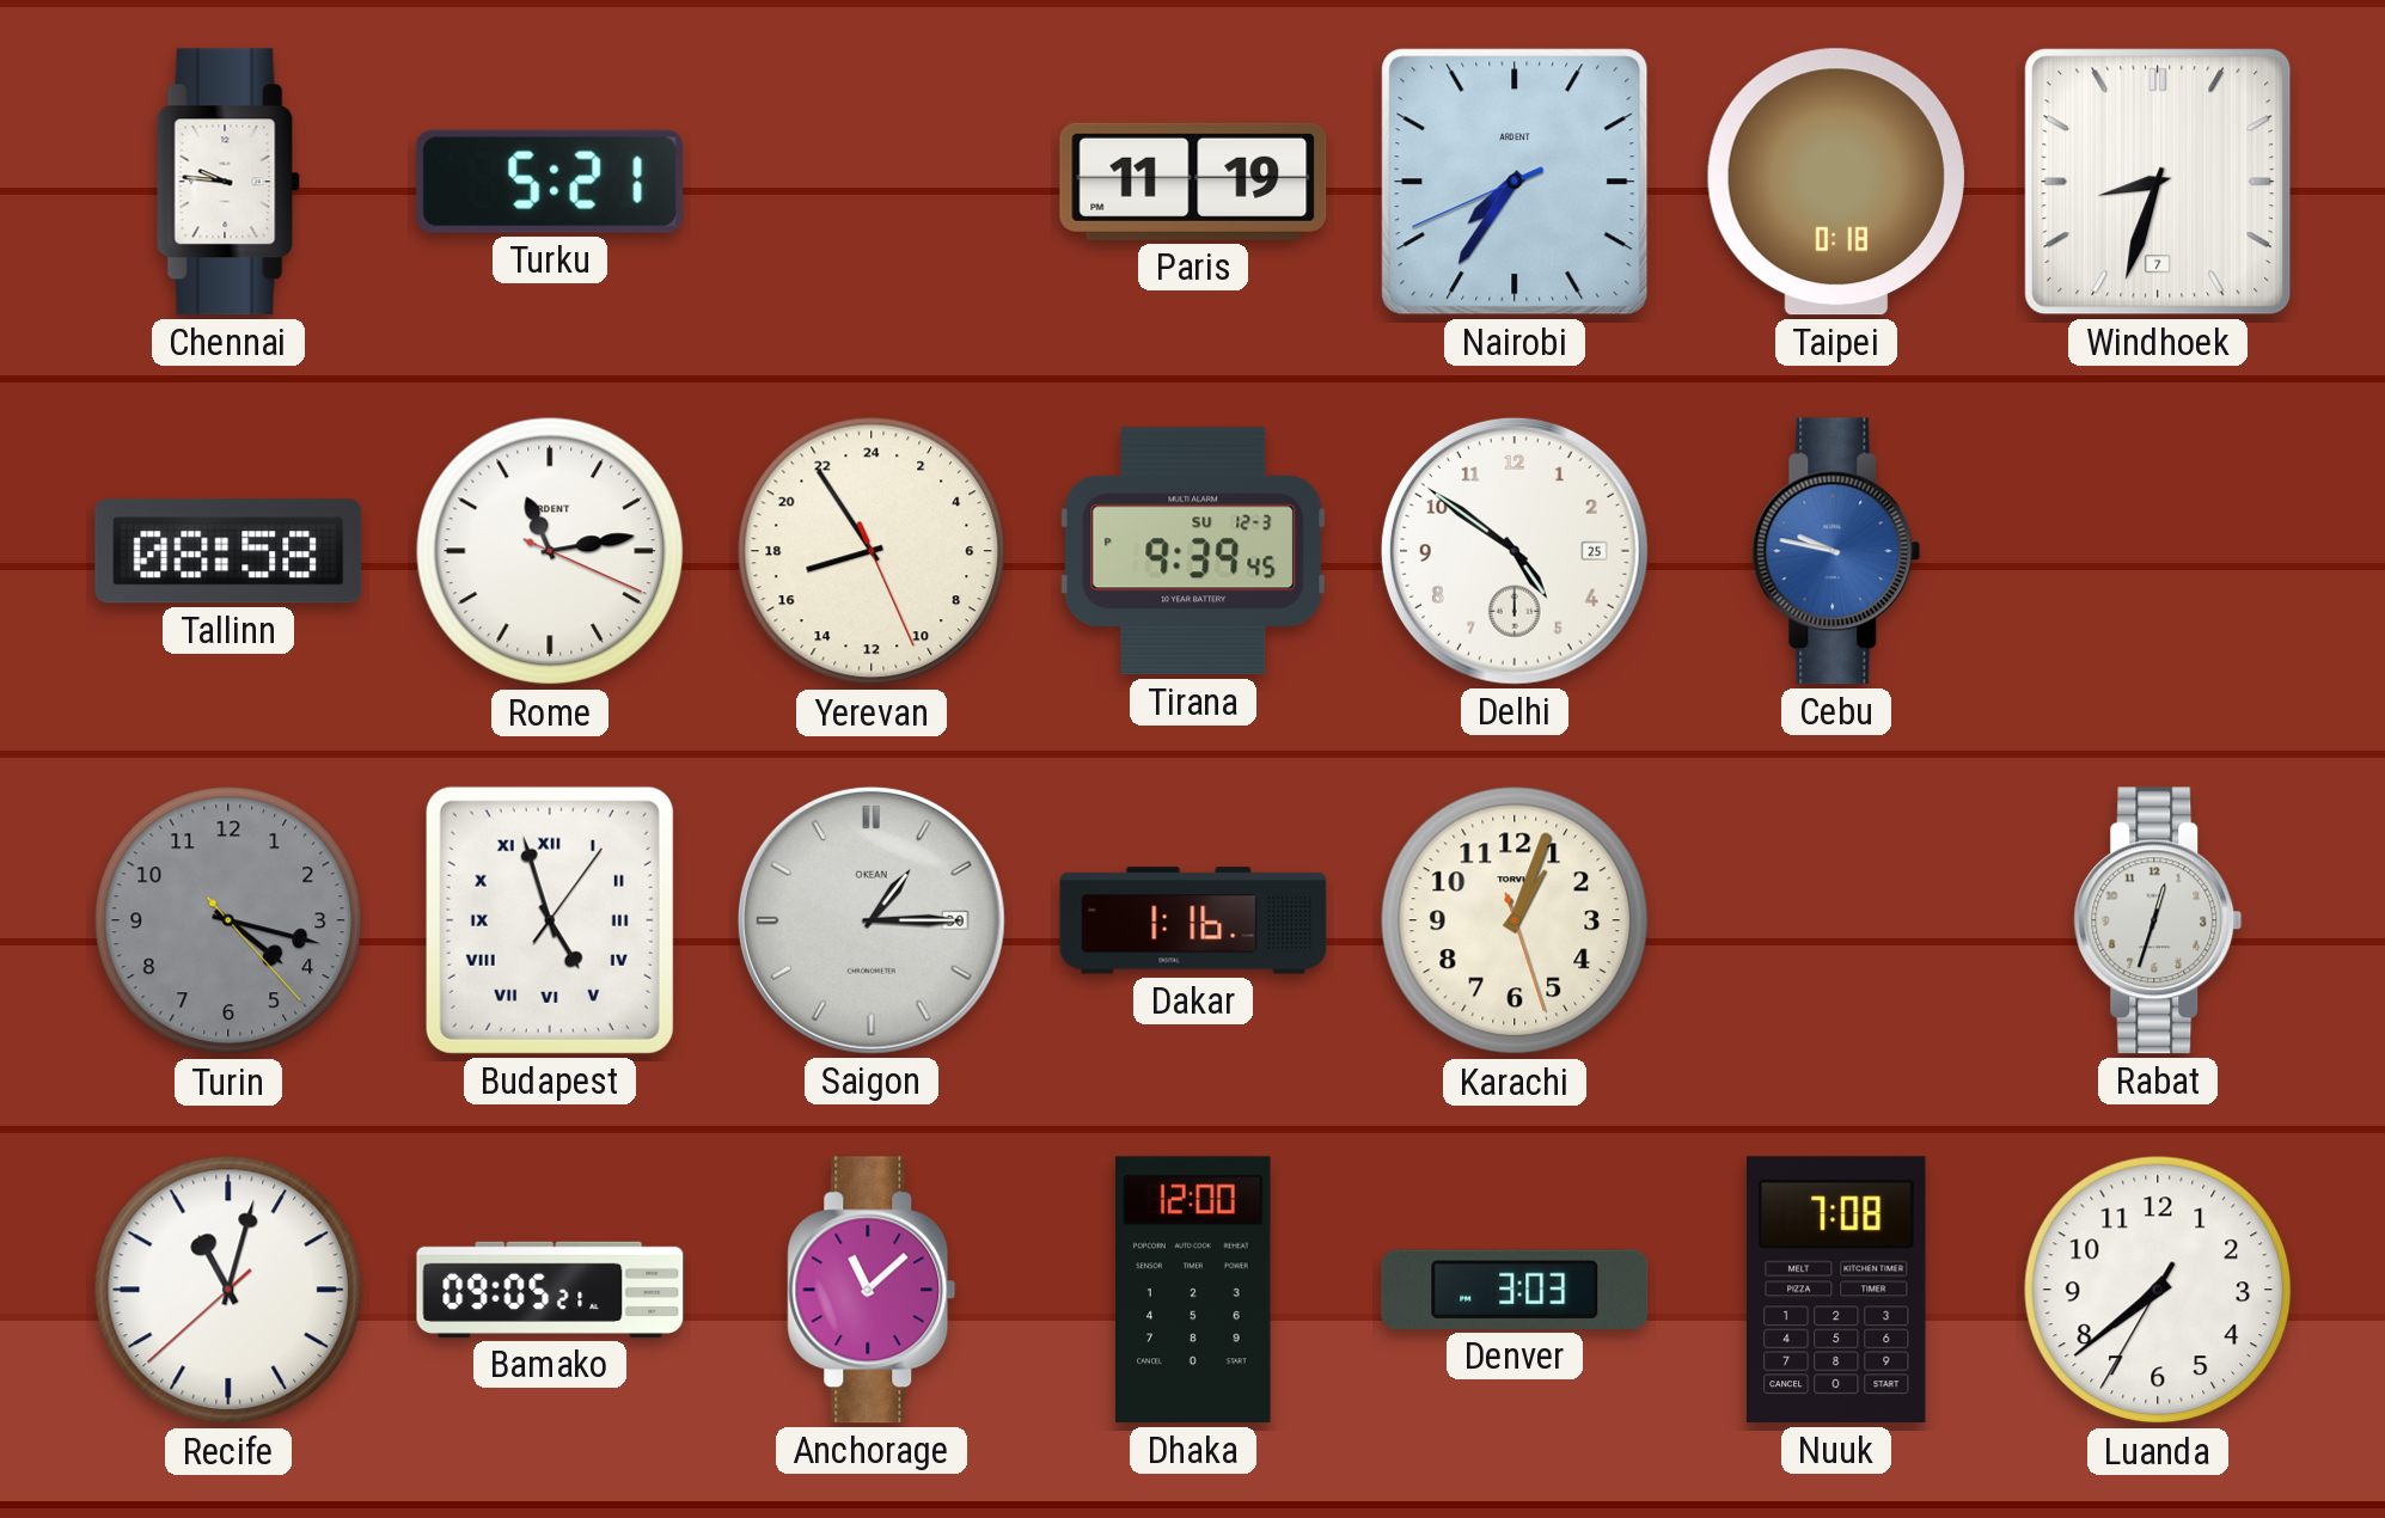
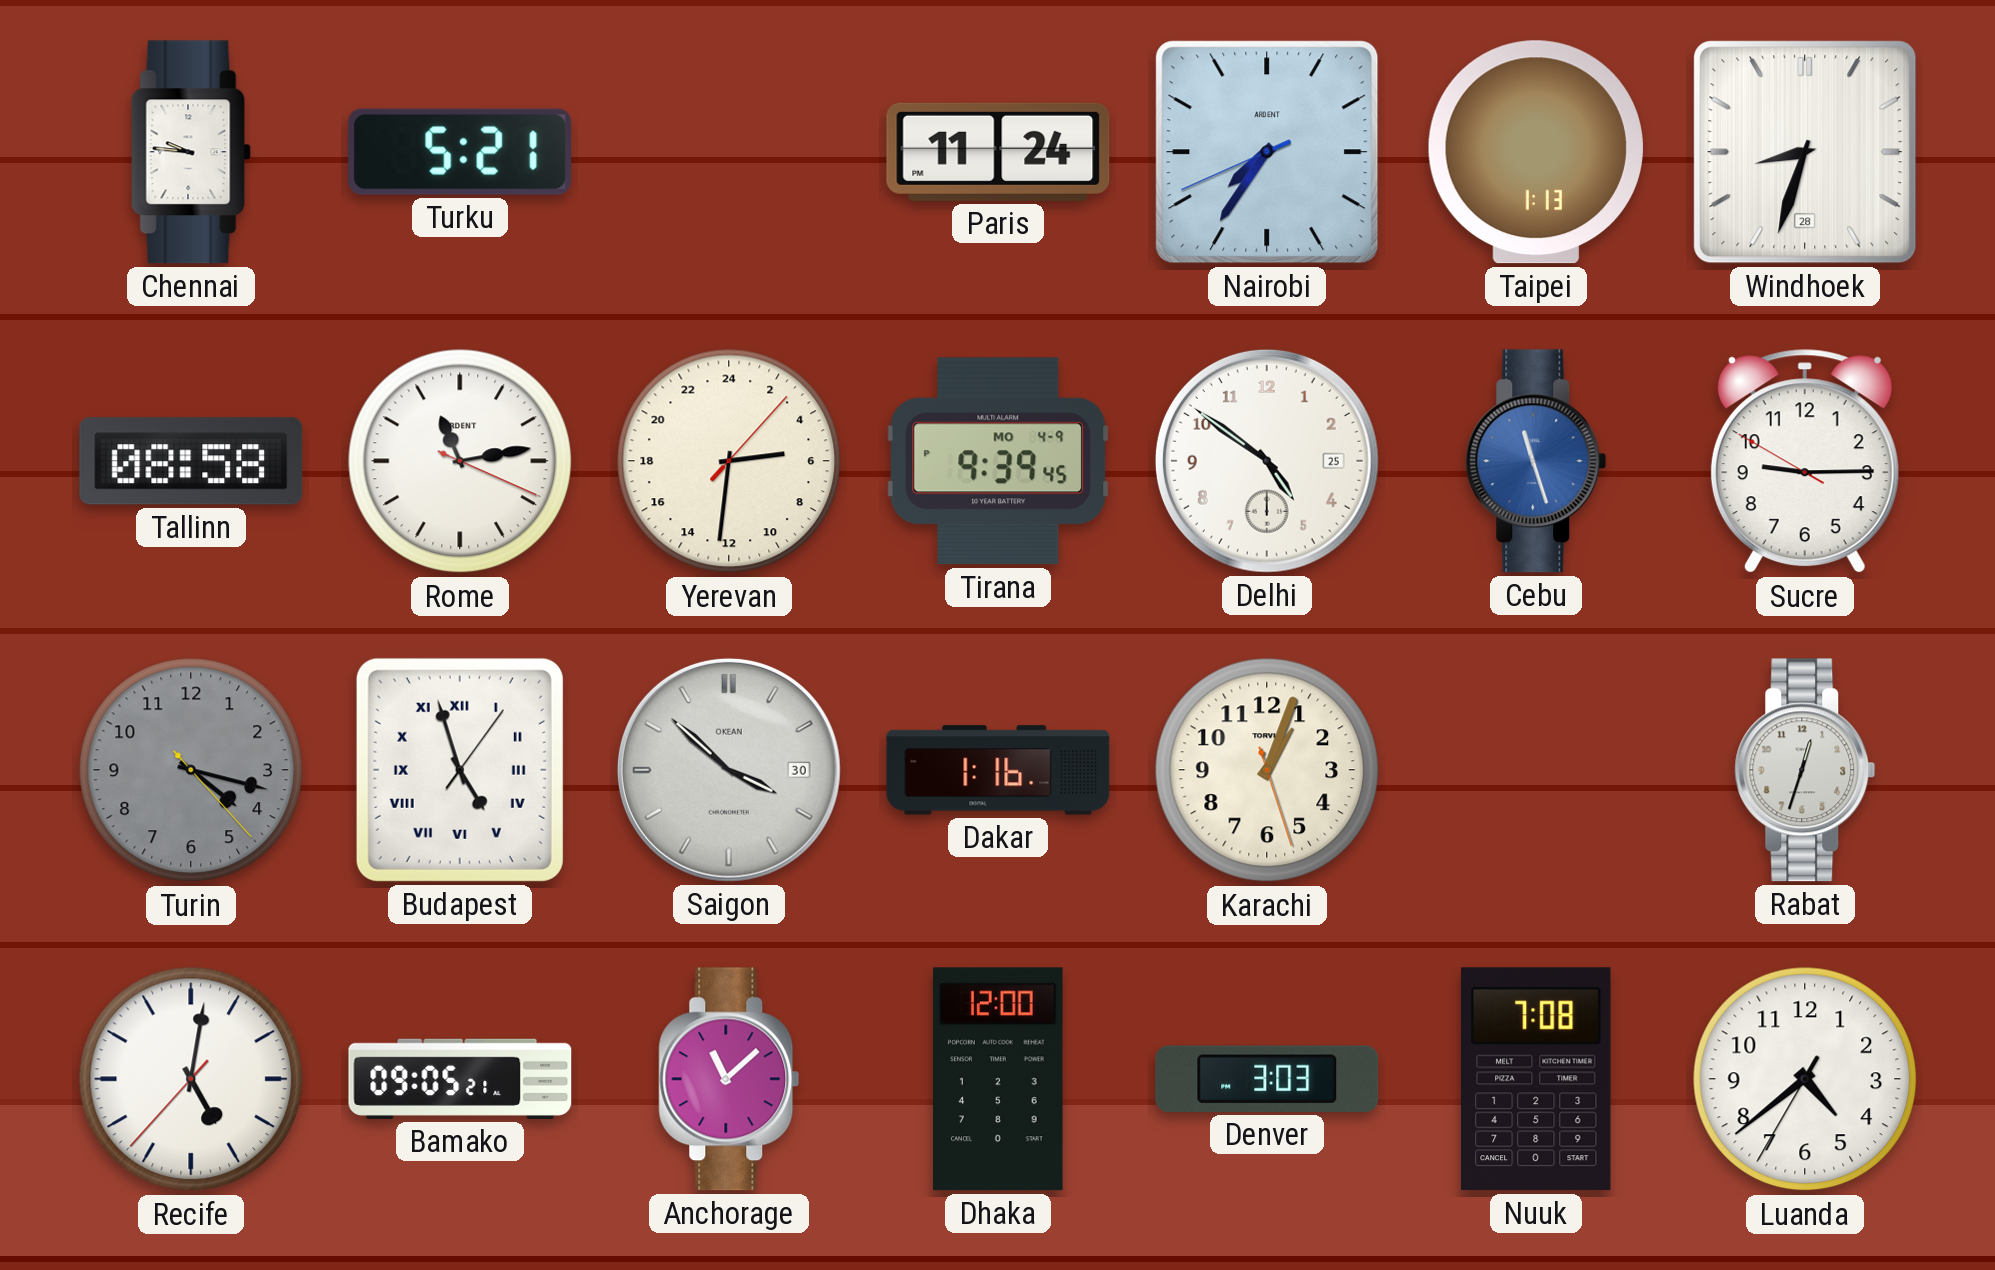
Paris: 11:19 -> 11:24
Taipei: 0:18 -> 1:13
Windhoek date: 7 -> 28
Yerevan: 16:54 -> 5:31
Tirana date: SU 12-3 -> MO 4-9
Cebu: 9:47 -> 11:27
Sucre: none -> 9:14
Saigon: 1:15 -> 3:52
Recife: 11:02 -> 5:01
Luanda: 7:38 -> 4:38
